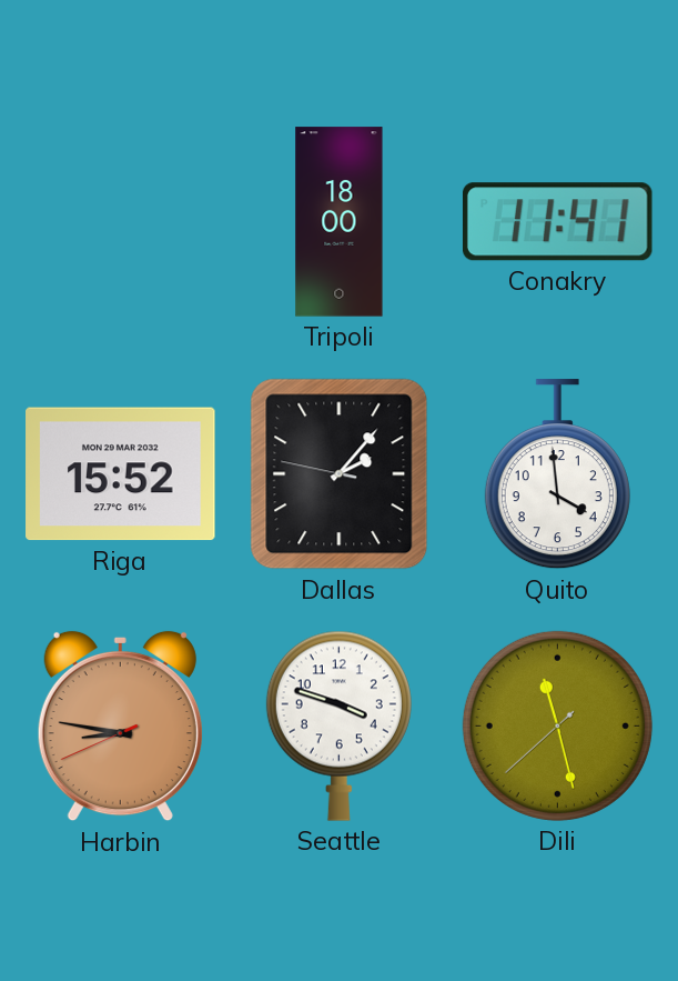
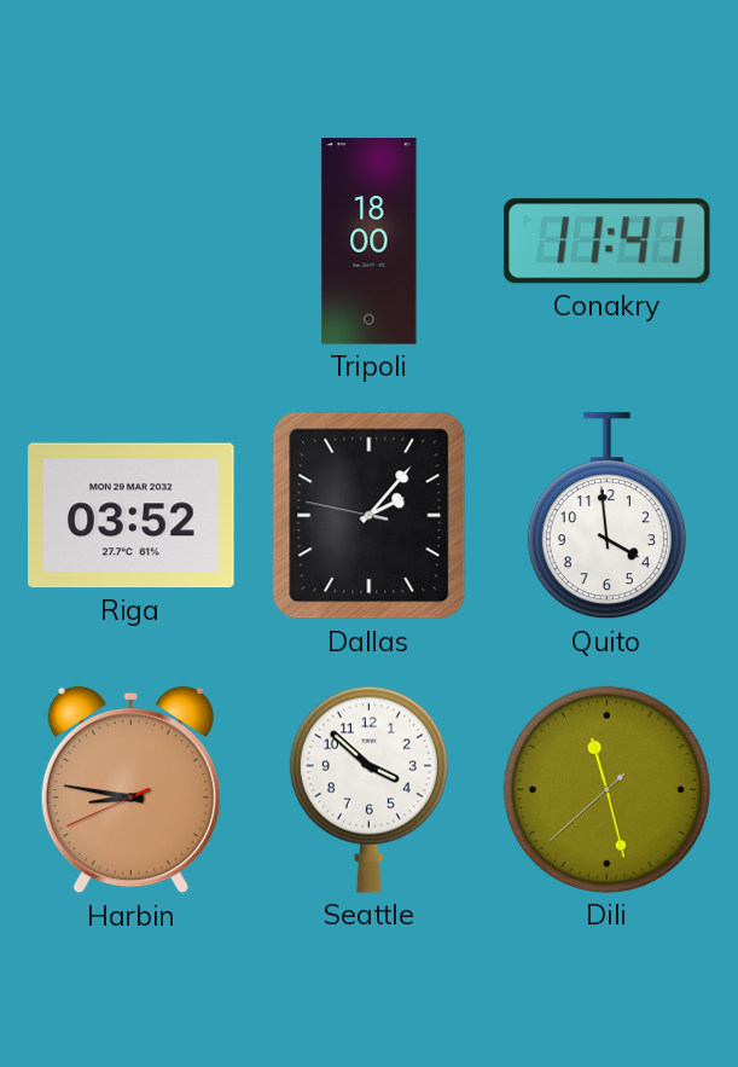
Riga: 15:52 -> 03:52
Seattle: 3:48 -> 3:52
